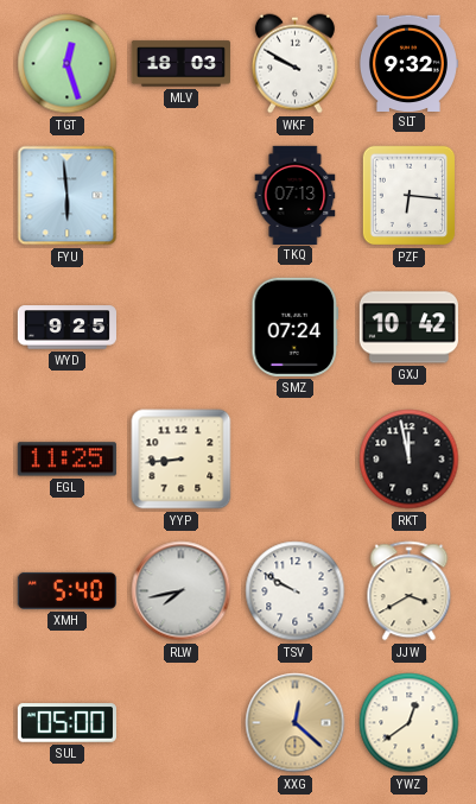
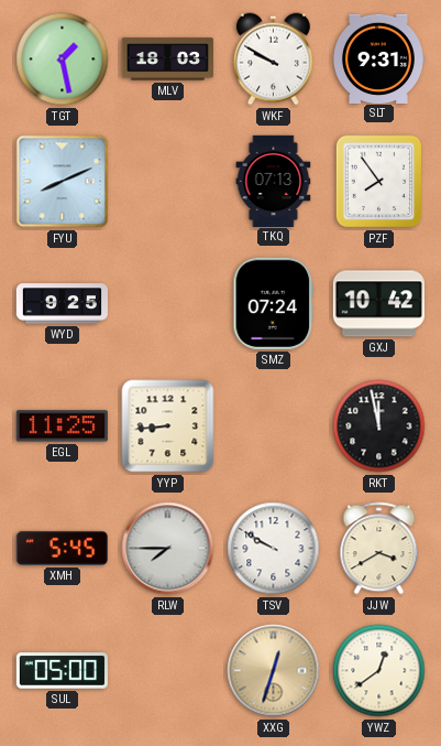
TGT: 12:27 -> 1:28
SLT: 9:32 -> 9:31
FYU: 5:59 -> 8:11
PZF: 6:16 -> 7:54
XMH: 5:40 -> 5:45
RLW: 7:43 -> 7:45
XXG: 12:22 -> 12:33
